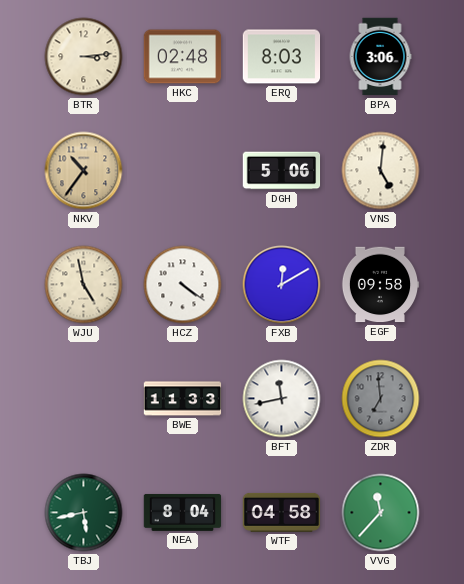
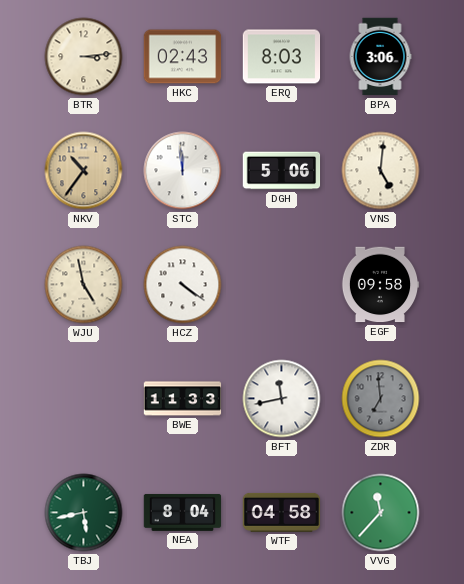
HKC: 02:48 -> 02:43
STC: none -> 11:59
FXB: 12:10 -> none
